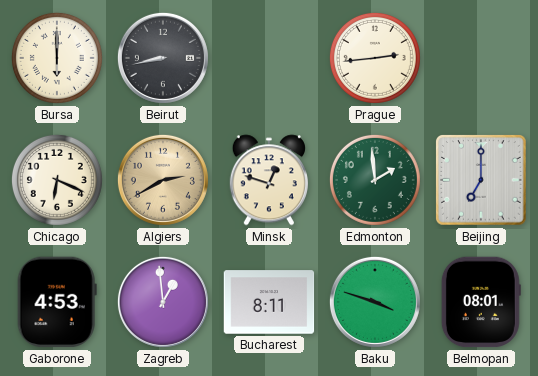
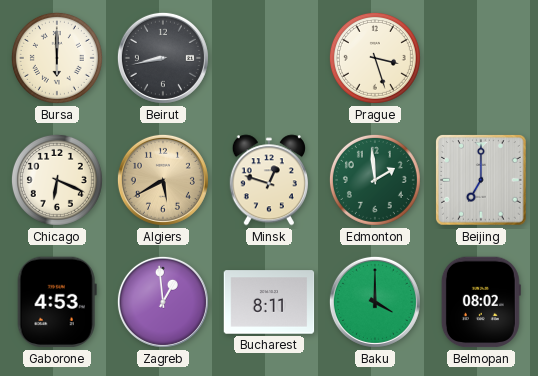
Prague: 2:44 -> 3:27
Algiers: 2:40 -> 5:40
Baku: 3:48 -> 4:00
Belmopan: 08:01 -> 08:02
